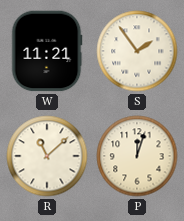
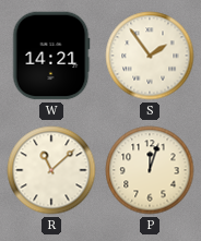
W: 11:21 -> 14:21
